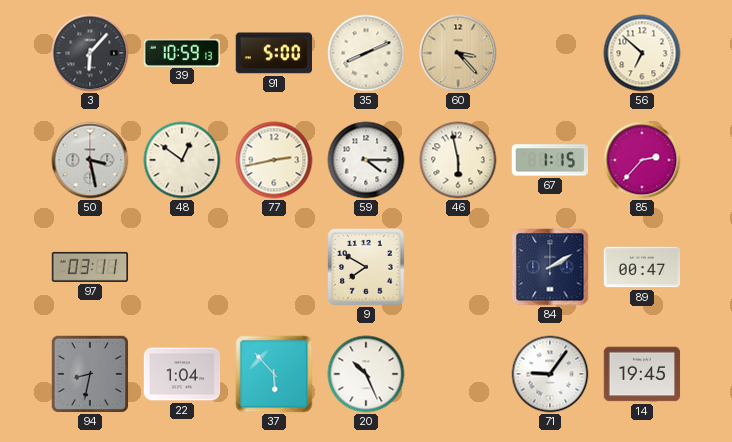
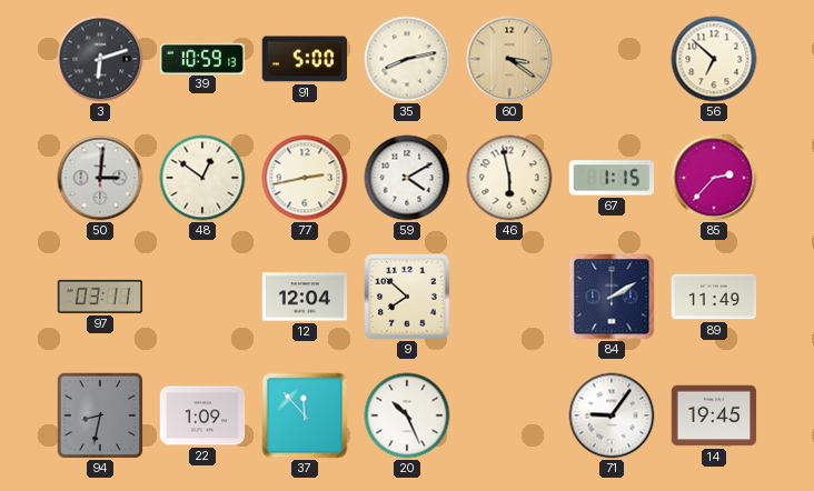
3: 6:07 -> 6:12
35: 8:11 -> 8:13
60: 3:23 -> 3:21
50: 3:28 -> 3:01
59: 4:15 -> 4:10
12: none -> 12:04
9: 7:50 -> 7:52
89: 00:47 -> 11:49
22: 1:04 -> 1:09
37: 5:53 -> 11:53
